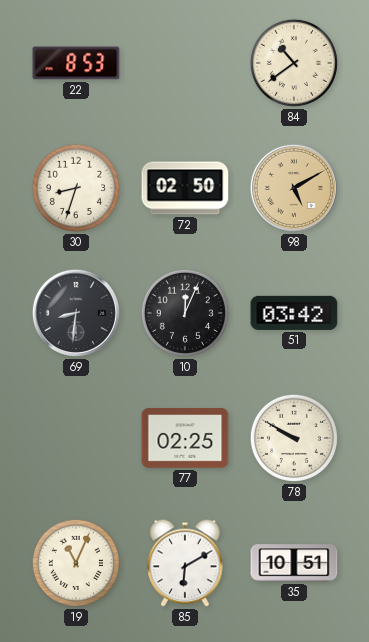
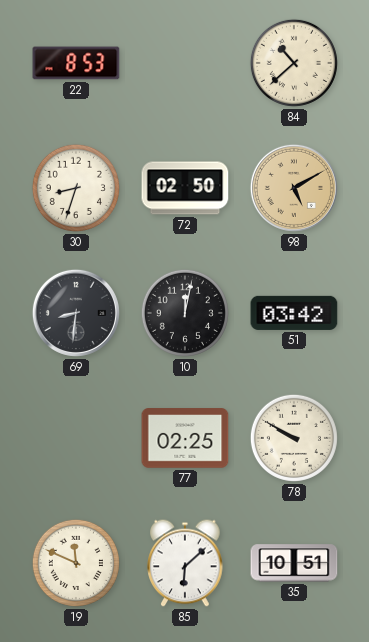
84: 10:39 -> 10:38
10: 12:04 -> 12:02
19: 11:04 -> 11:49
85: 6:10 -> 6:08
